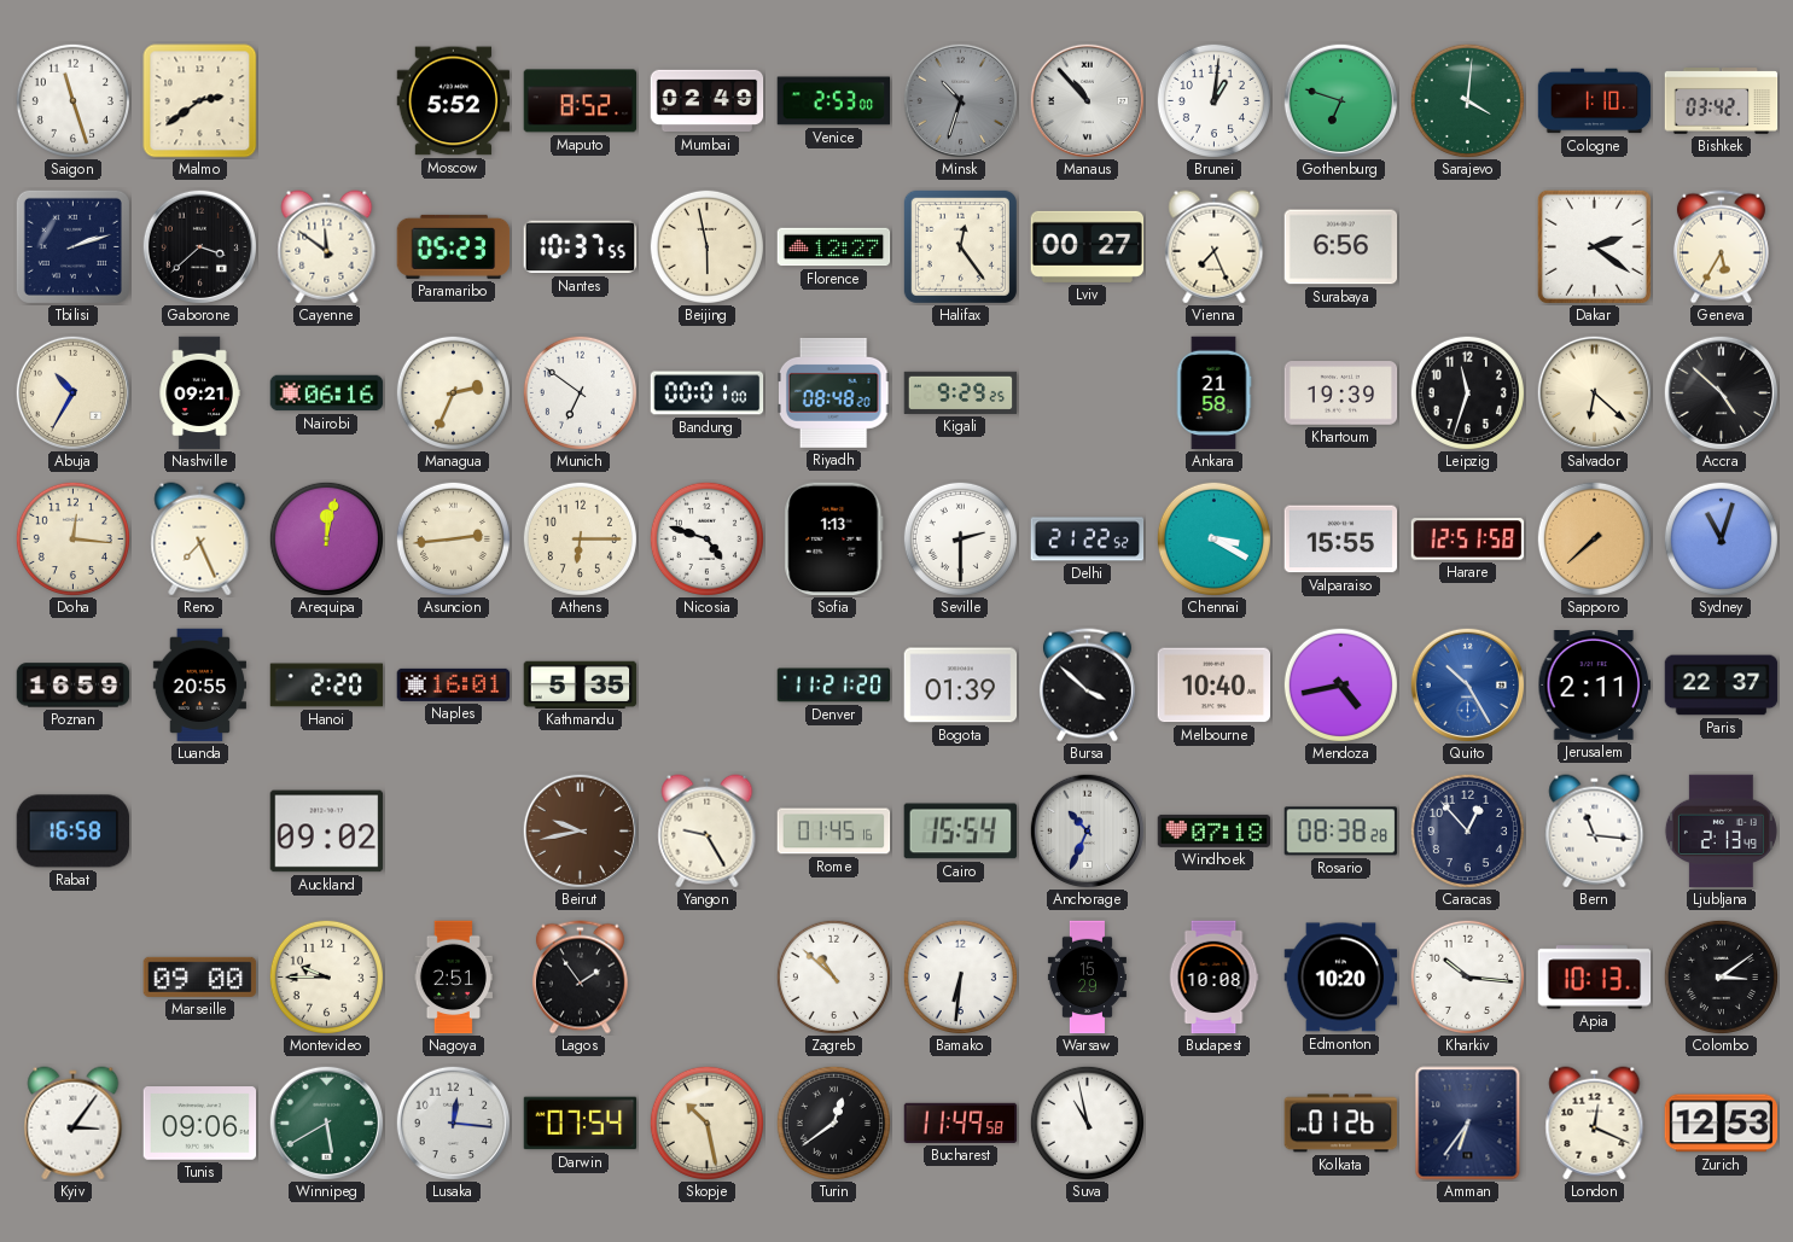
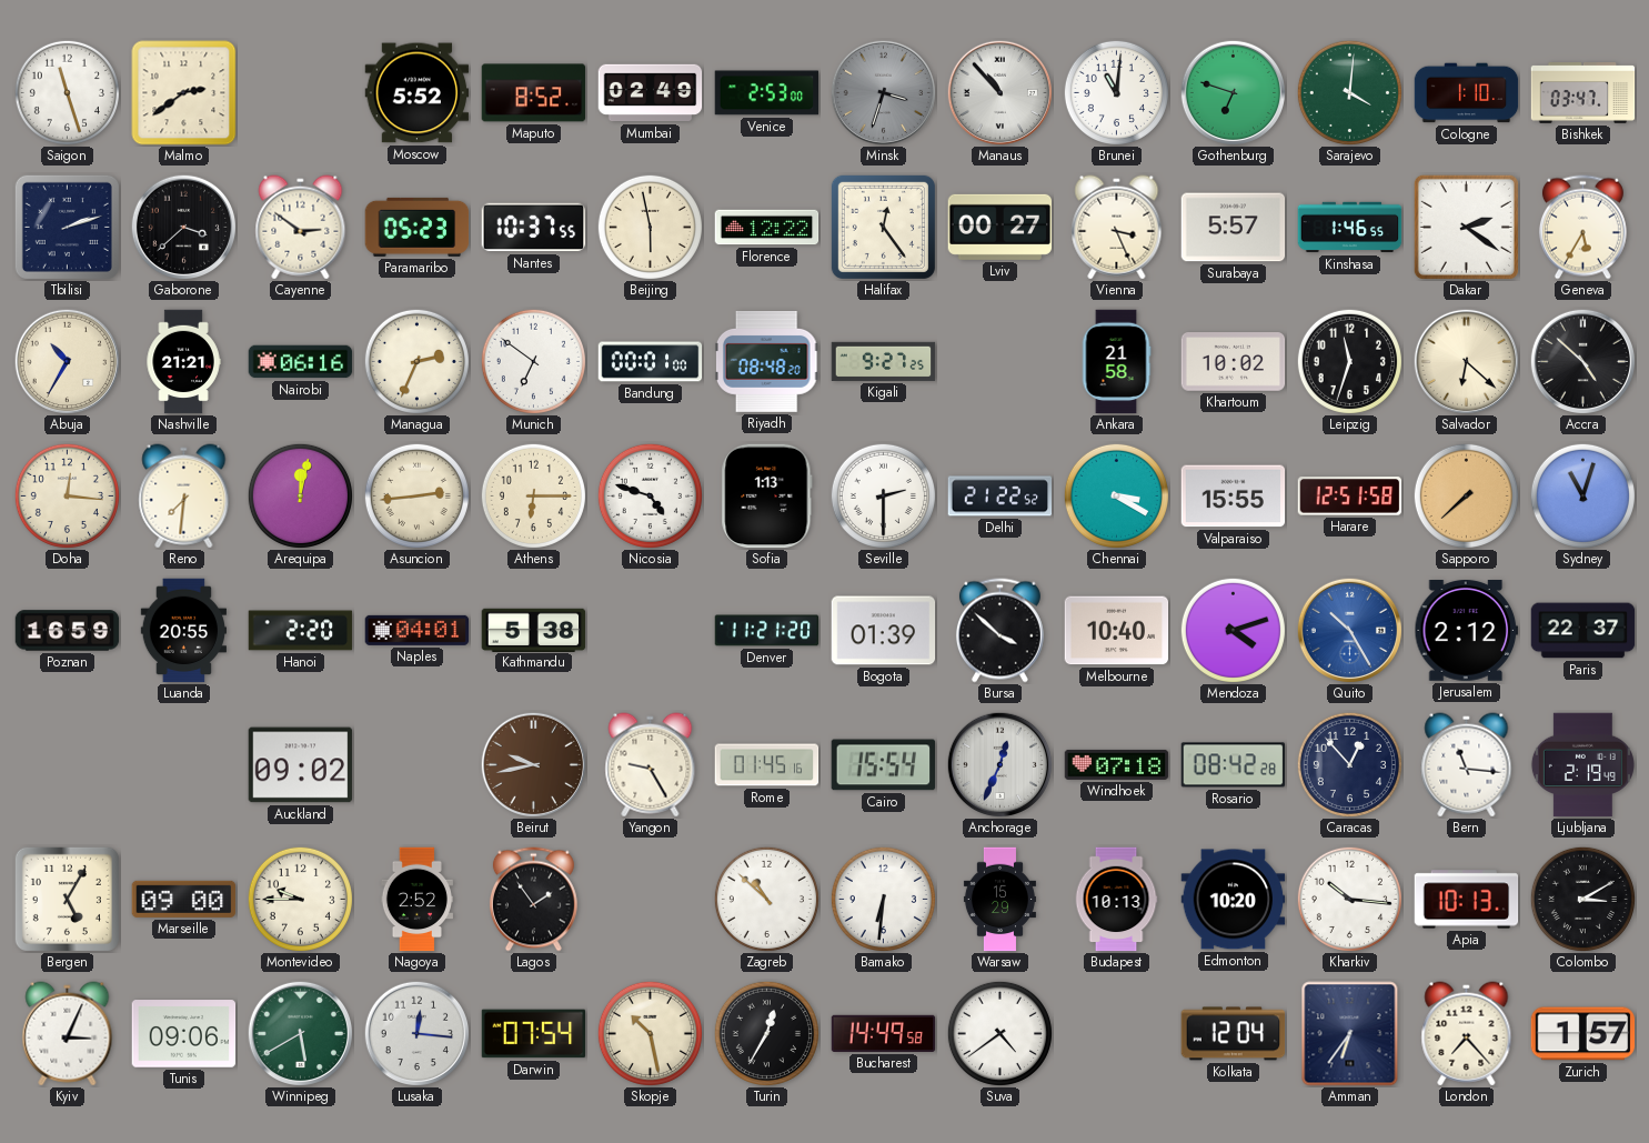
Minsk: 10:33 -> 3:33
Brunei: 1:01 -> 11:01
Bishkek: 03:42 -> 03:47
Cayenne: 11:51 -> 2:51
Florence: 12:27 -> 12:22
Vienna: 7:26 -> 3:26
Surabaya: 6:56 -> 5:57
Kinshasa: none -> 1:46
Nashville: 09:21 -> 21:21
Kigali: 9:29 -> 9:27
Khartoum: 19:39 -> 10:02
Reno: 7:26 -> 7:31
Naples: 16:01 -> 04:01
Kathmandu: 5:35 -> 5:38
Mendoza: 4:43 -> 4:12
Jerusalem: 2:11 -> 2:12
Rabat: 16:58 -> none
Anchorage: 10:34 -> 12:34
Rosario: 08:38 -> 08:42
Ljubljana: 2:13 -> 2:19
Bergen: none -> 5:05
Nagoya: 2:51 -> 2:52
Budapest: 10:08 -> 10:13
Colombo: 3:09 -> 3:10
Kyiv: 3:06 -> 3:04
Turin: 12:39 -> 12:35
Bucharest: 11:49 -> 14:49
Suva: 10:58 -> 4:39
Kolkata: 01:26 -> 12:04
London: 12:19 -> 7:23
Zurich: 12:53 -> 1:57
